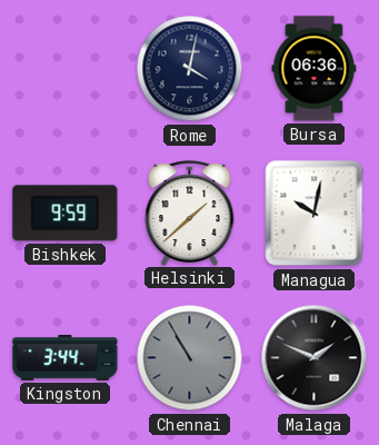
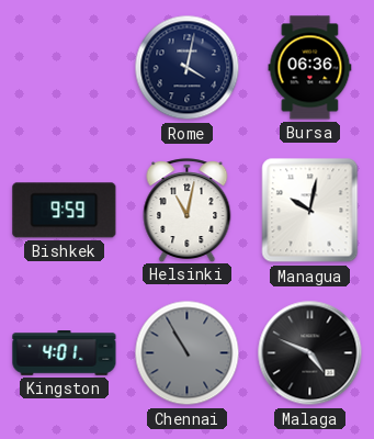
Helsinki: 1:38 -> 11:02
Kingston: 3:44 -> 4:01
Malaga: 1:49 -> 4:49
